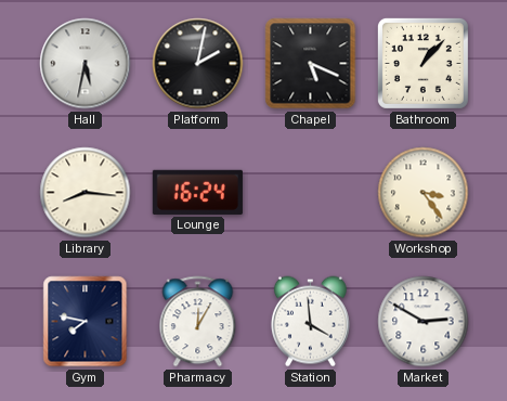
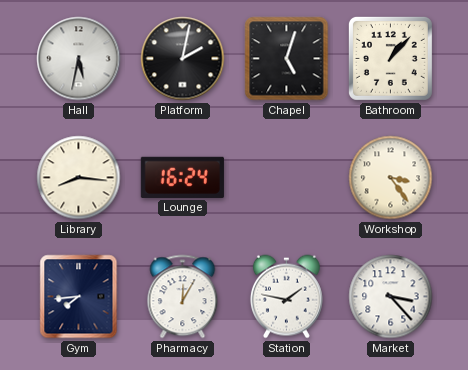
Chapel: 5:19 -> 5:03
Gym: 7:47 -> 7:44
Station: 3:59 -> 1:47
Market: 2:50 -> 3:23
